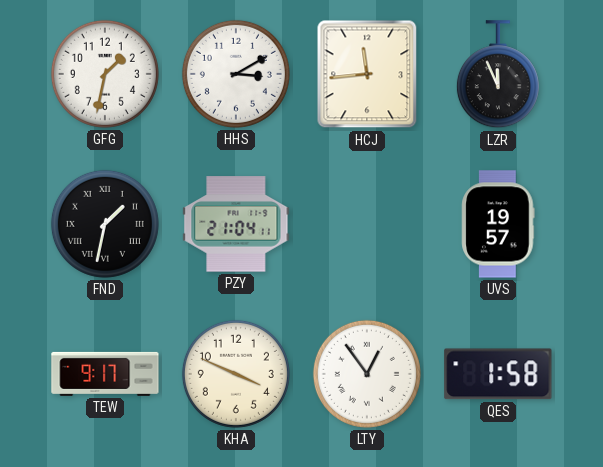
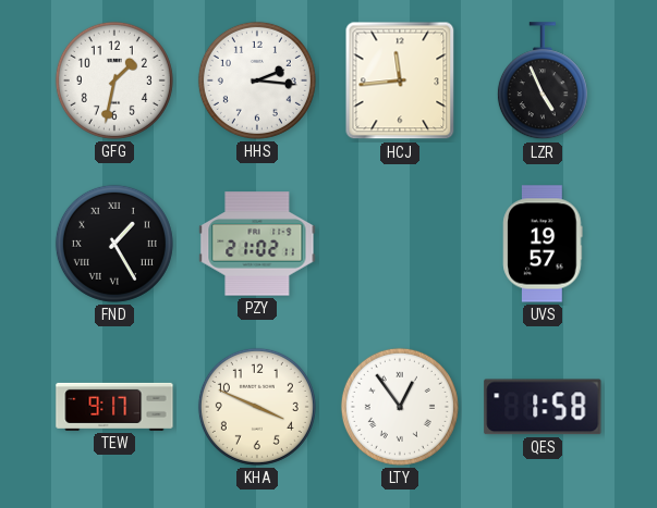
HHS: 3:10 -> 2:16
LZR: 11:56 -> 4:56
FND: 1:32 -> 1:25
PZY: 21:04 -> 21:02
